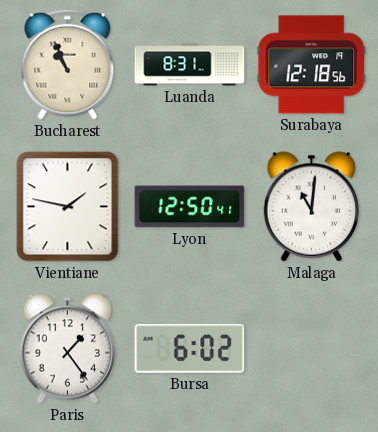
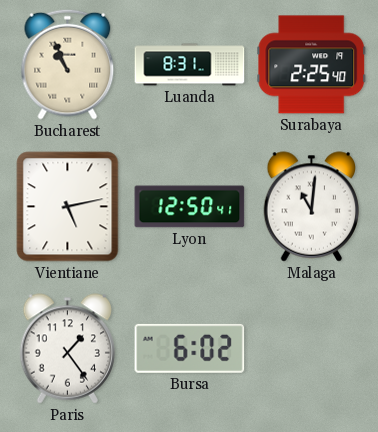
Surabaya: 12:18 -> 2:25
Vientiane: 1:47 -> 5:13
